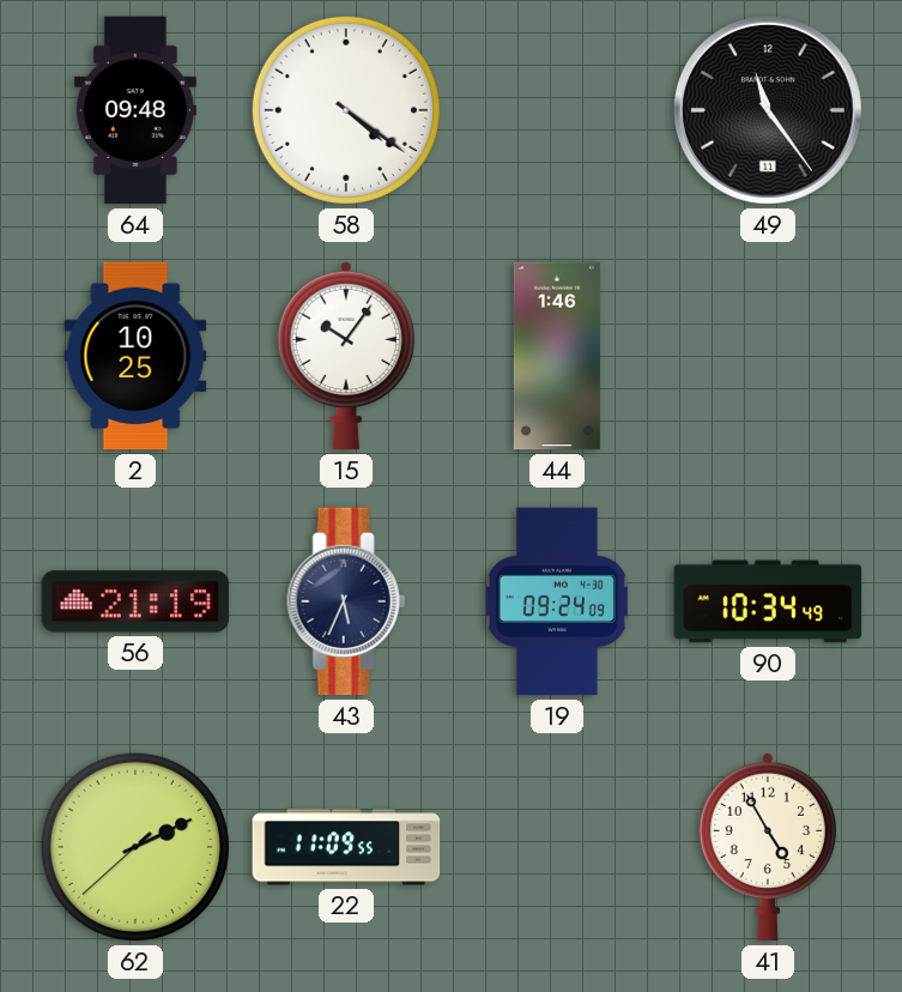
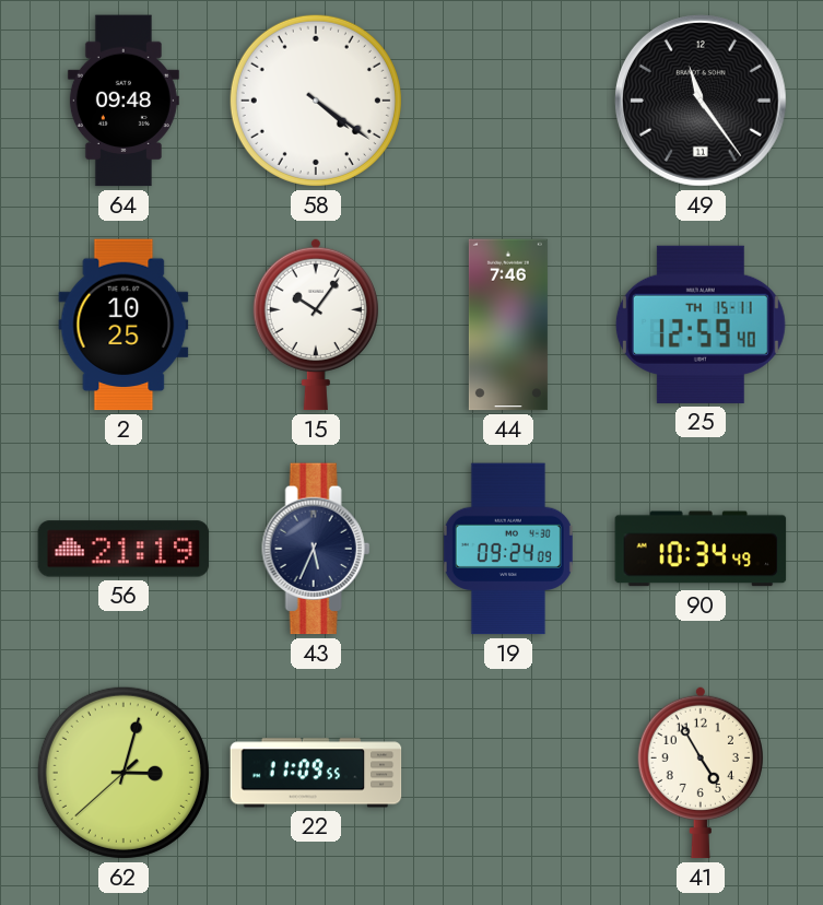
44: 1:46 -> 7:46
25: none -> 12:59
62: 2:10 -> 3:02
